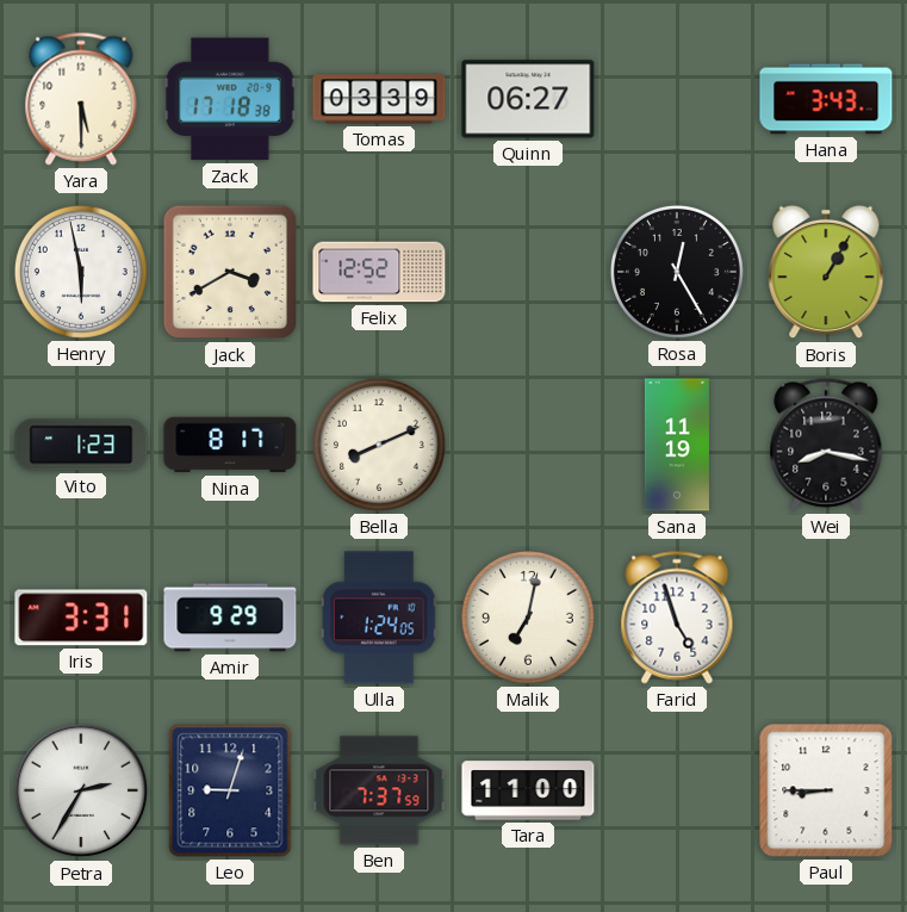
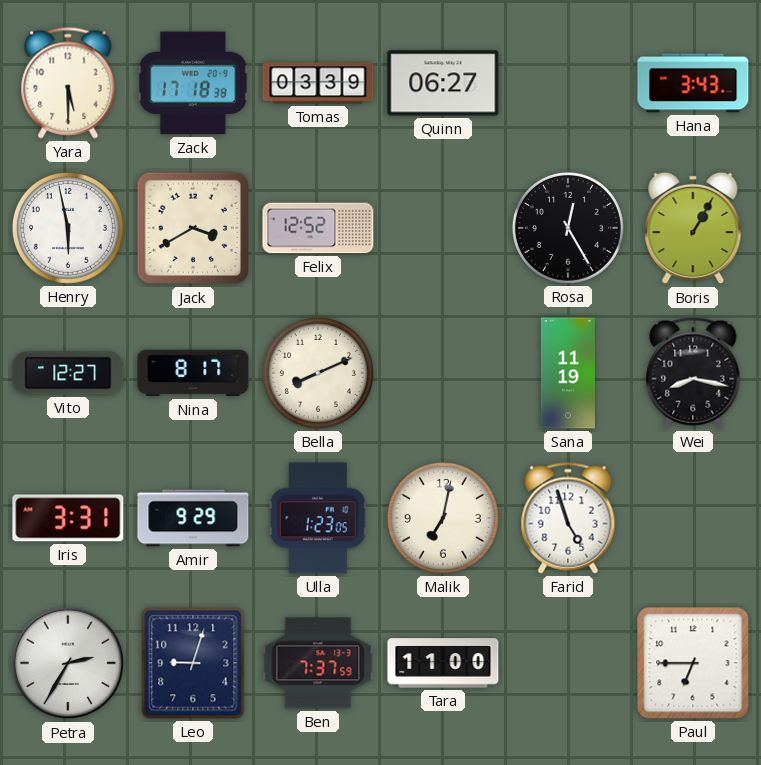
Vito: 1:23 -> 12:27
Ulla: 1:24 -> 1:23
Paul: 8:45 -> 6:45
